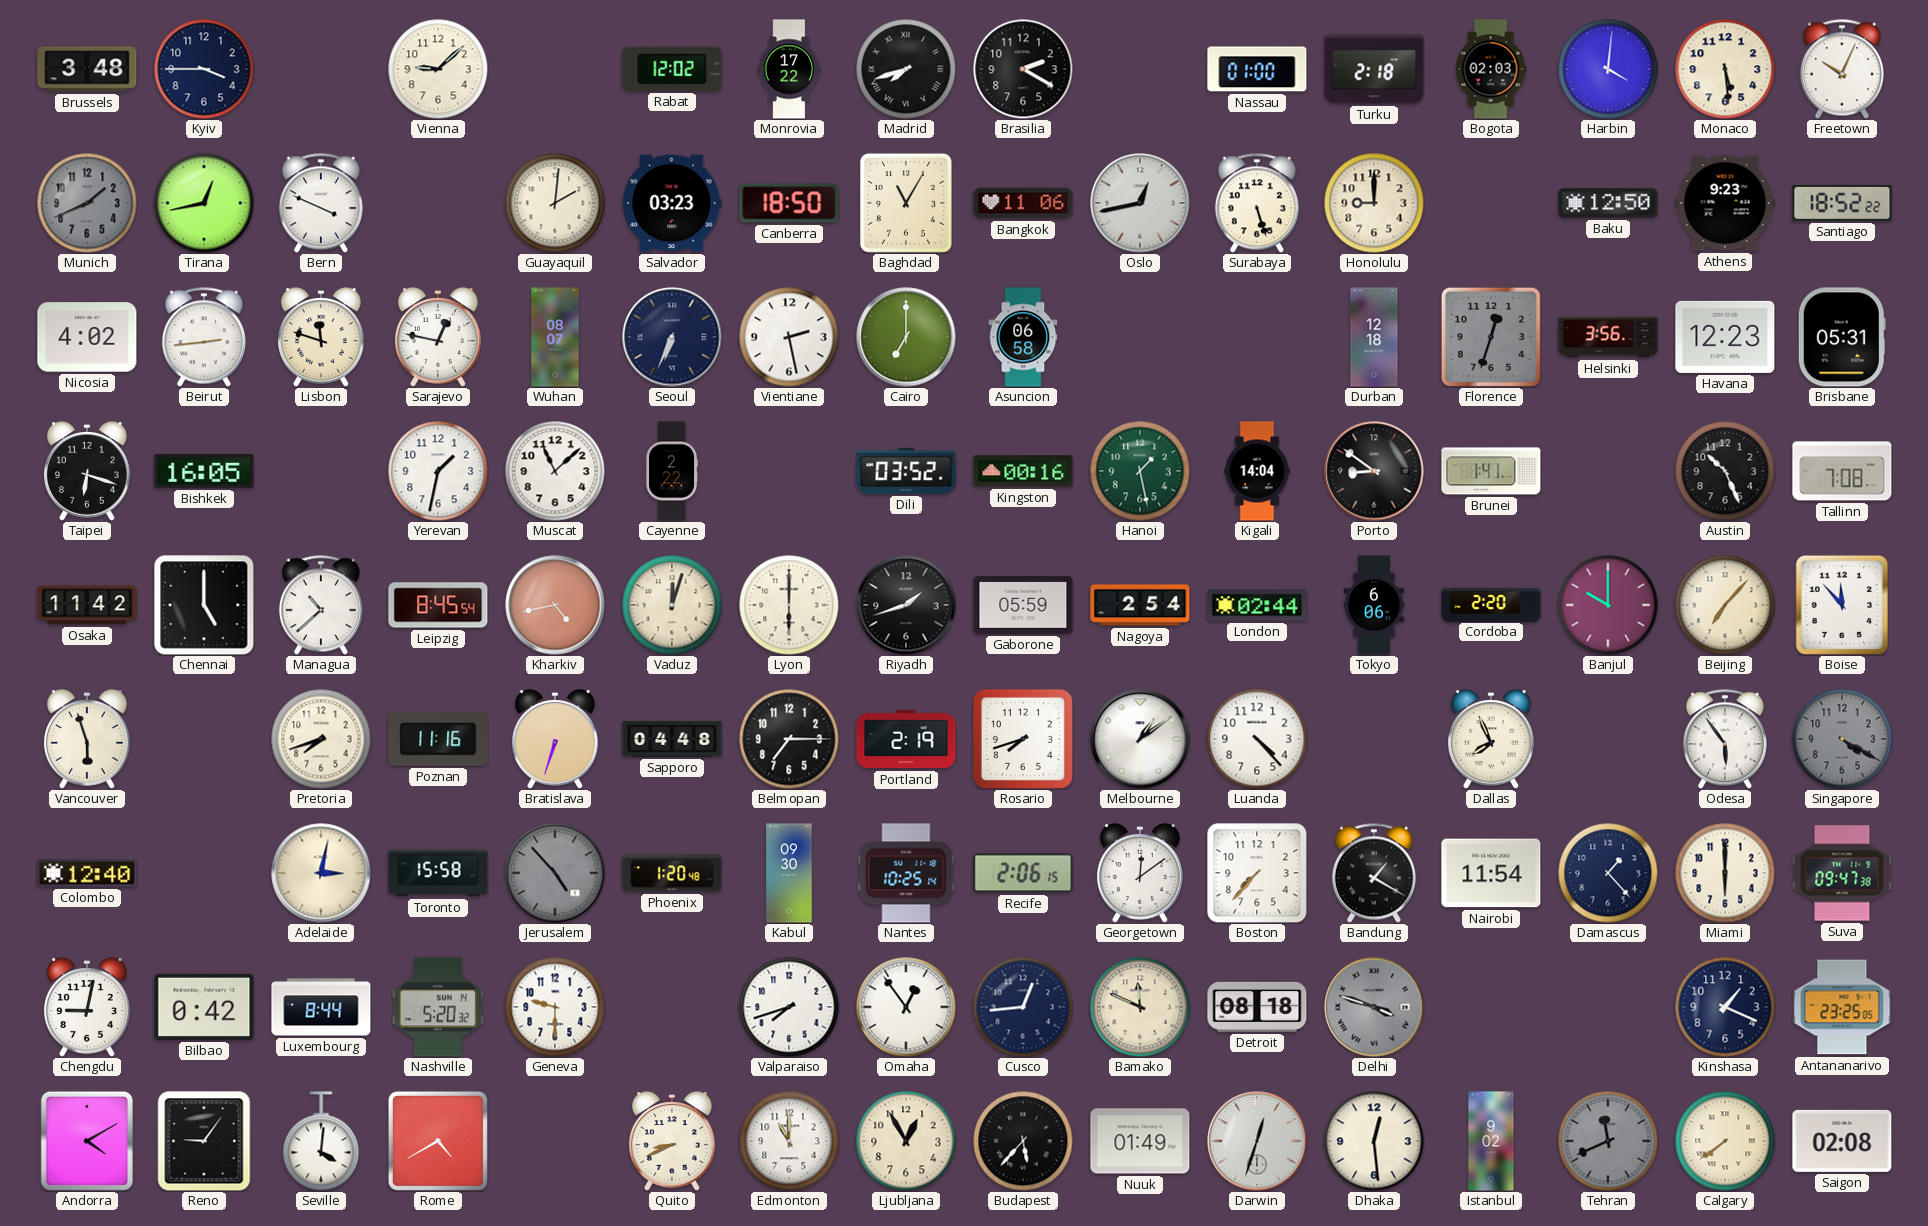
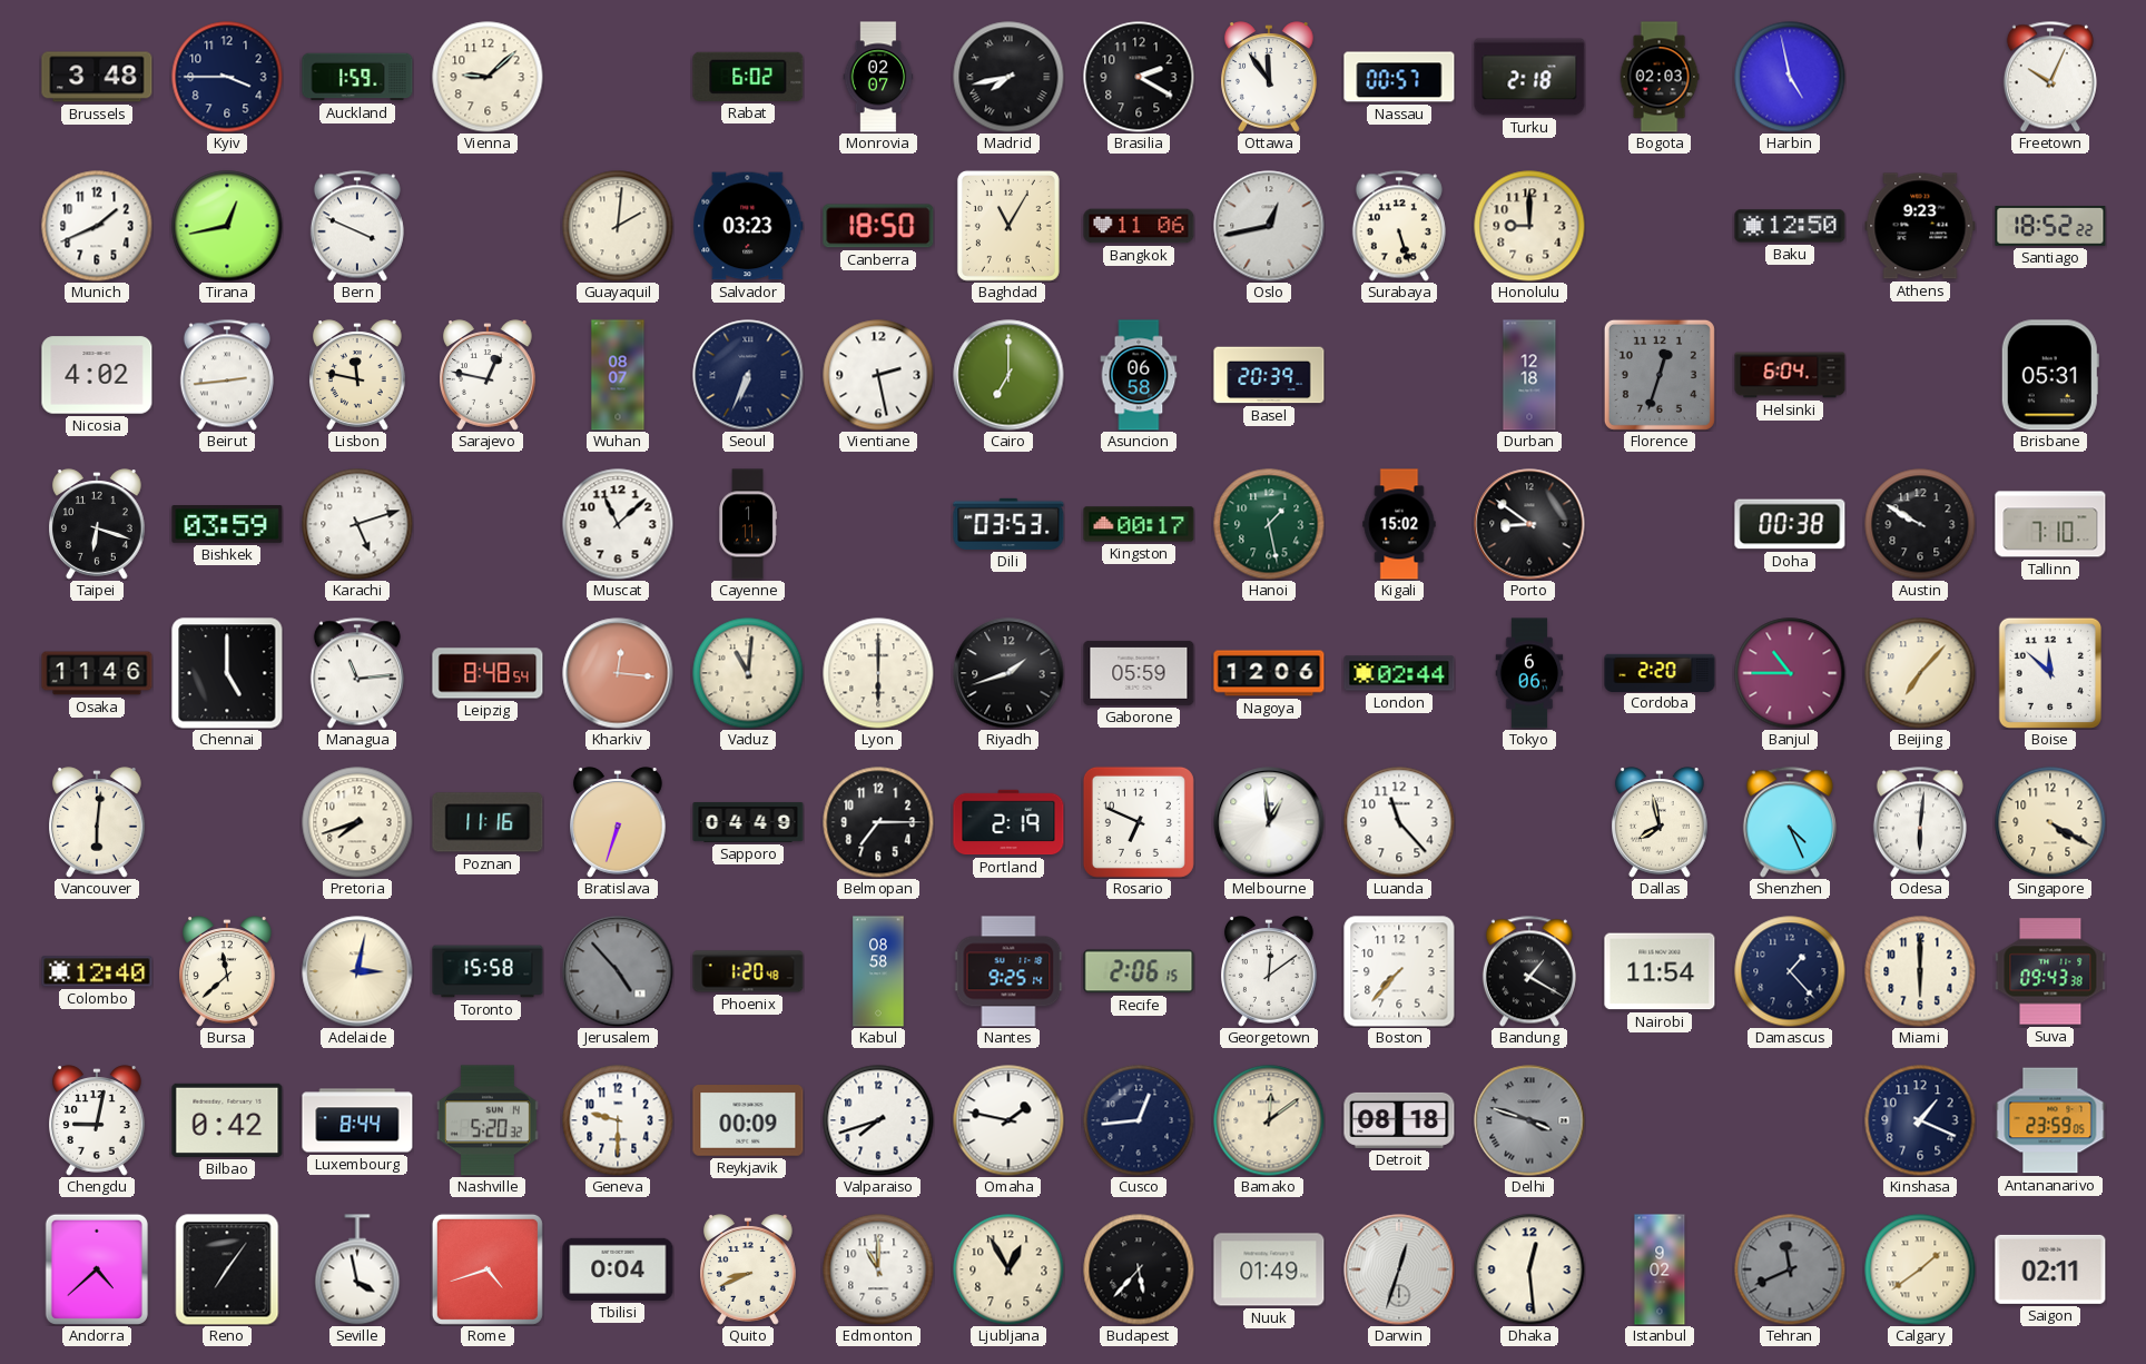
Auckland: none -> 1:59
Rabat: 12:02 -> 6:02
Monrovia: 17:22 -> 02:07
Madrid: 7:42 -> 7:43
Ottawa: none -> 11:54
Nassau: 01:00 -> 00:57
Harbin: 4:01 -> 4:58
Monaco: 5:29 -> none
Munich dial: grey -> white
Lisbon: 11:48 -> 11:47
Basel: none -> 20:39
Helsinki: 3:56 -> 6:04
Havana: 12:23 -> none
Bishkek: 16:05 -> 03:59
Karachi: none -> 5:12
Yerevan: 1:32 -> none
Cayenne: 2:22 -> 1:11
Dili: 03:52 -> 03:53
Kingston: 00:16 -> 00:17
Kigali: 14:04 -> 15:02
Brunei: 1:41 -> none
Doha: none -> 00:38
Austin: 10:26 -> 9:50
Tallinn: 7:08 -> 7:10
Osaka: 11:42 -> 11:46
Managua: 10:38 -> 11:14
Leipzig: 8:45 -> 8:48
Kharkiv: 4:43 -> 12:16
Vaduz: 12:03 -> 11:01
Nagoya: 2:54 -> 12:06
Banjul: 10:00 -> 10:45
Boise: 11:53 -> 11:52
Vancouver: 5:57 -> 6:01
Sapporo: 04:48 -> 04:49
Rosario: 7:42 -> 6:49
Melbourne: 1:09 -> 12:59
Luanda: 4:23 -> 11:23
Dallas: 7:56 -> 7:58
Shenzhen: none -> 4:26
Odesa: 5:54 -> 6:01
Singapore dial: grey -> cream
Bursa: none -> 11:38
Kabul: 09:30 -> 08:58
Nantes: 10:25 -> 9:25
Suva: 09:47 -> 09:43
Reykjavik: none -> 00:09
Omaha: 12:54 -> 1:47
Bamako: 11:49 -> 12:09
Antananarivo: 23:25 -> 23:59
Andorra: 4:10 -> 4:38
Reno: 9:06 -> 7:06
Seville: 4:01 -> 3:58
Rome: 4:40 -> 4:42
Tbilisi: none -> 0:04
Calgary: 7:39 -> 1:39
Saigon: 02:08 -> 02:11
